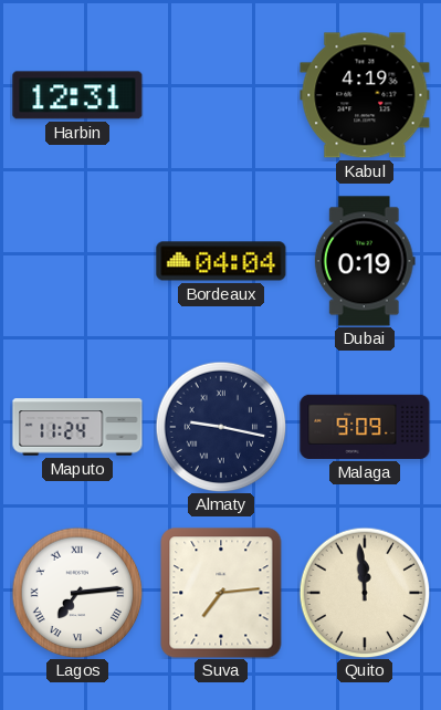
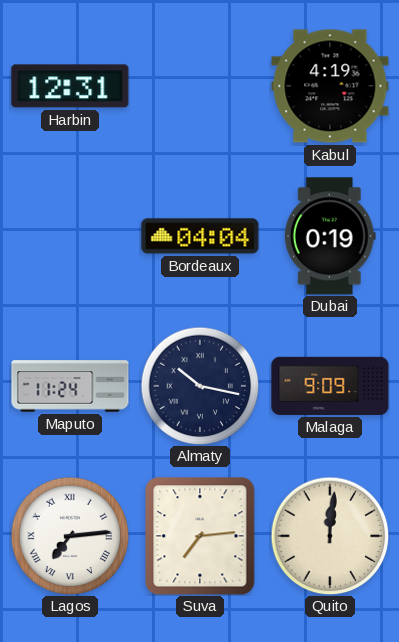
Almaty: 9:17 -> 10:17
Quito: 11:59 -> 12:01
